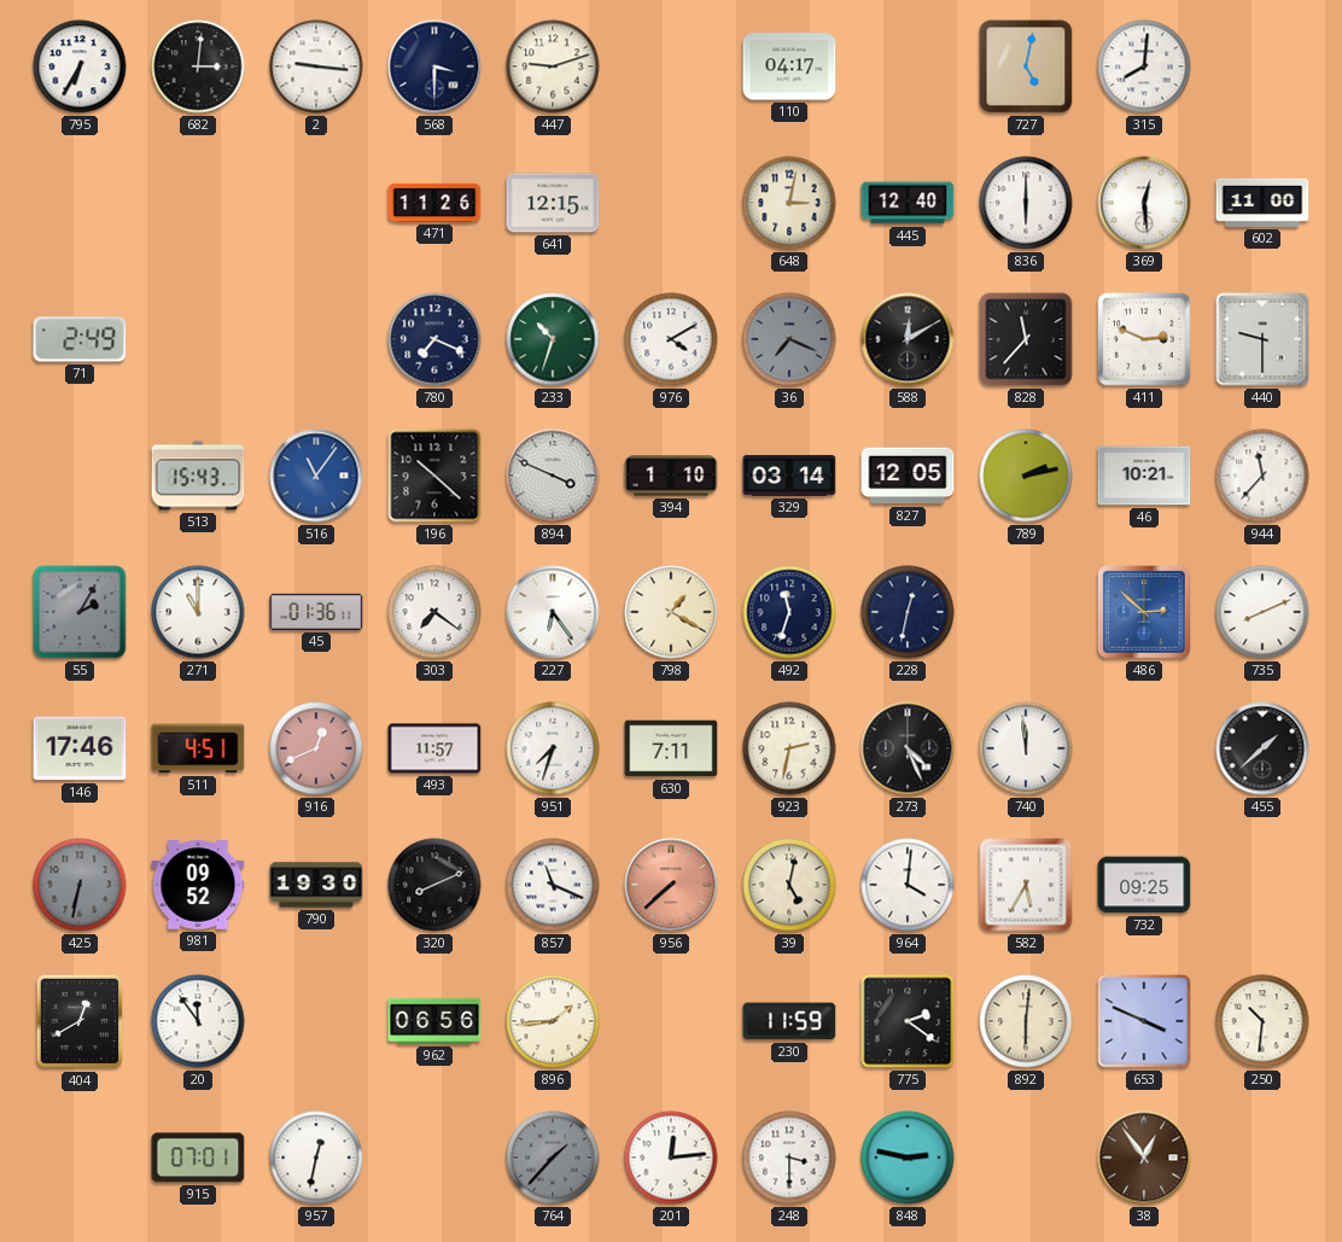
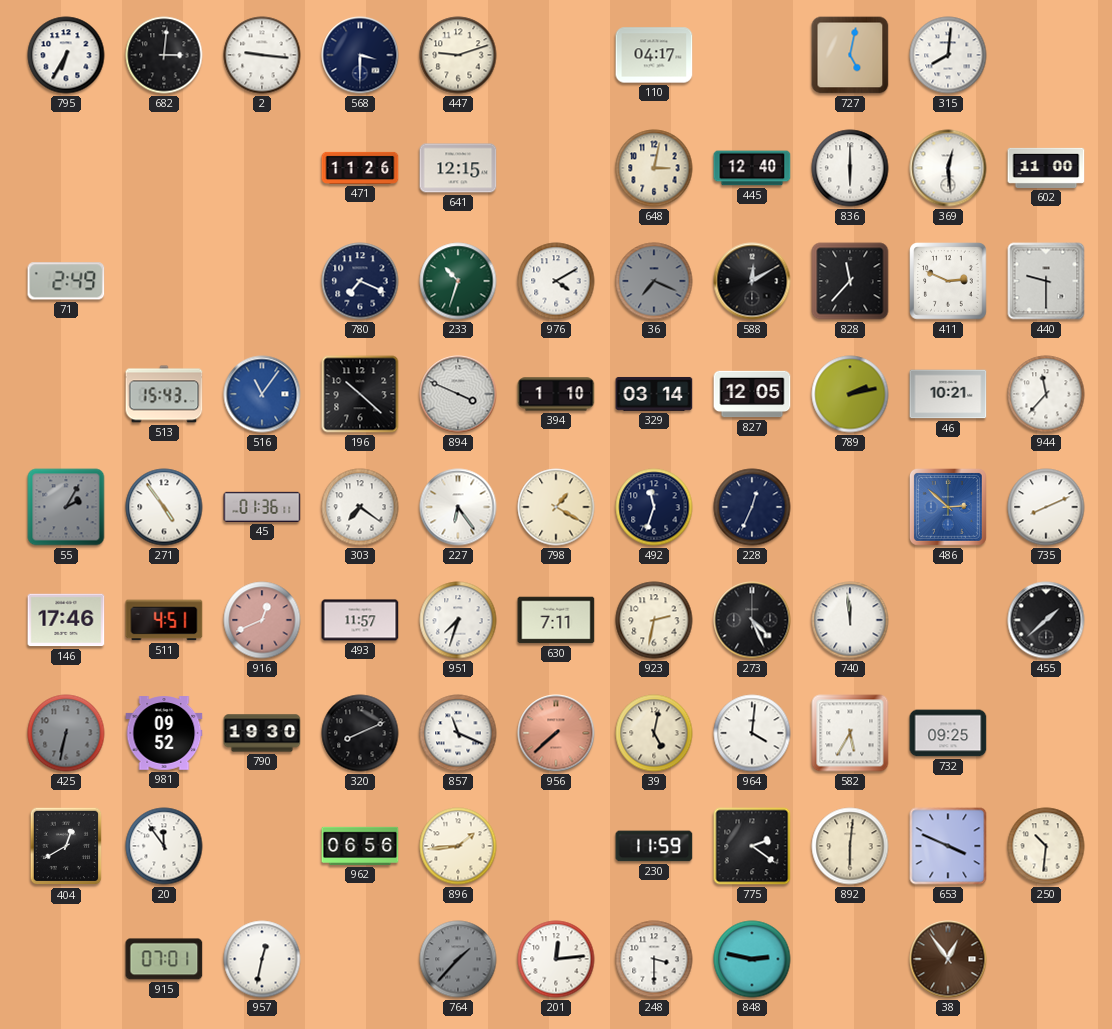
271: 11:00 -> 4:54
228: 12:32 -> 12:34
